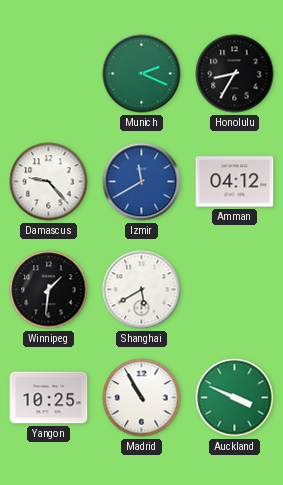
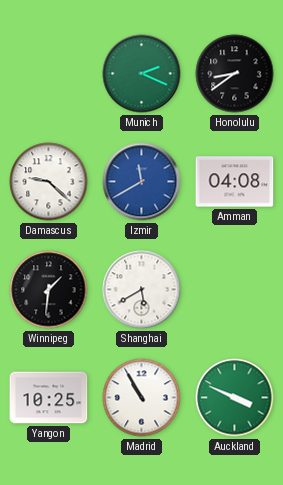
Honolulu: 8:35 -> 8:39
Damascus: 9:23 -> 9:22
Amman: 04:12 -> 04:08
